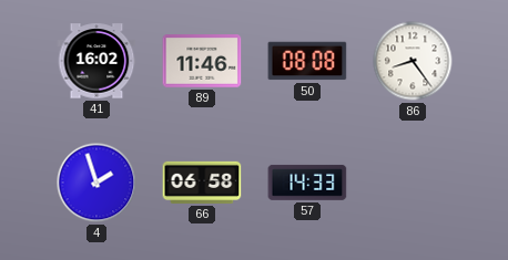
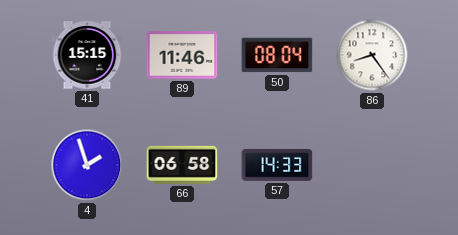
41: 16:02 -> 15:15
50: 08:08 -> 08:04
